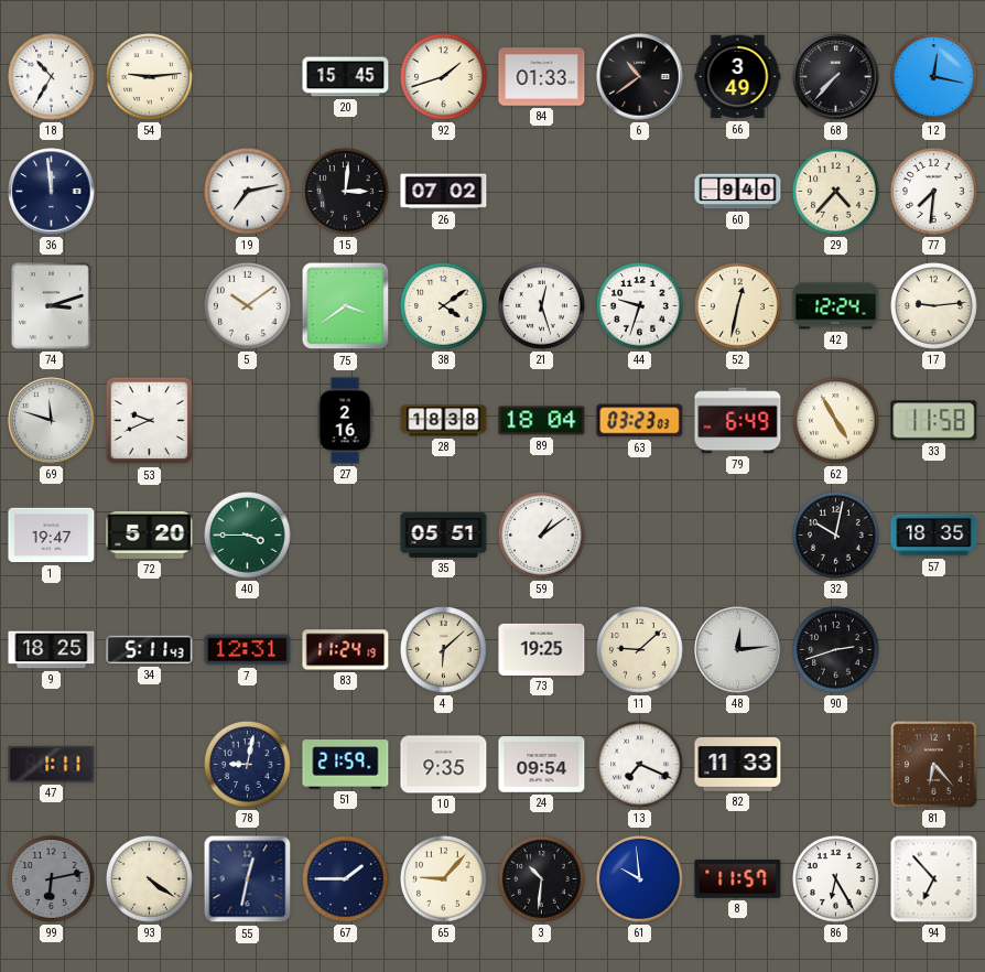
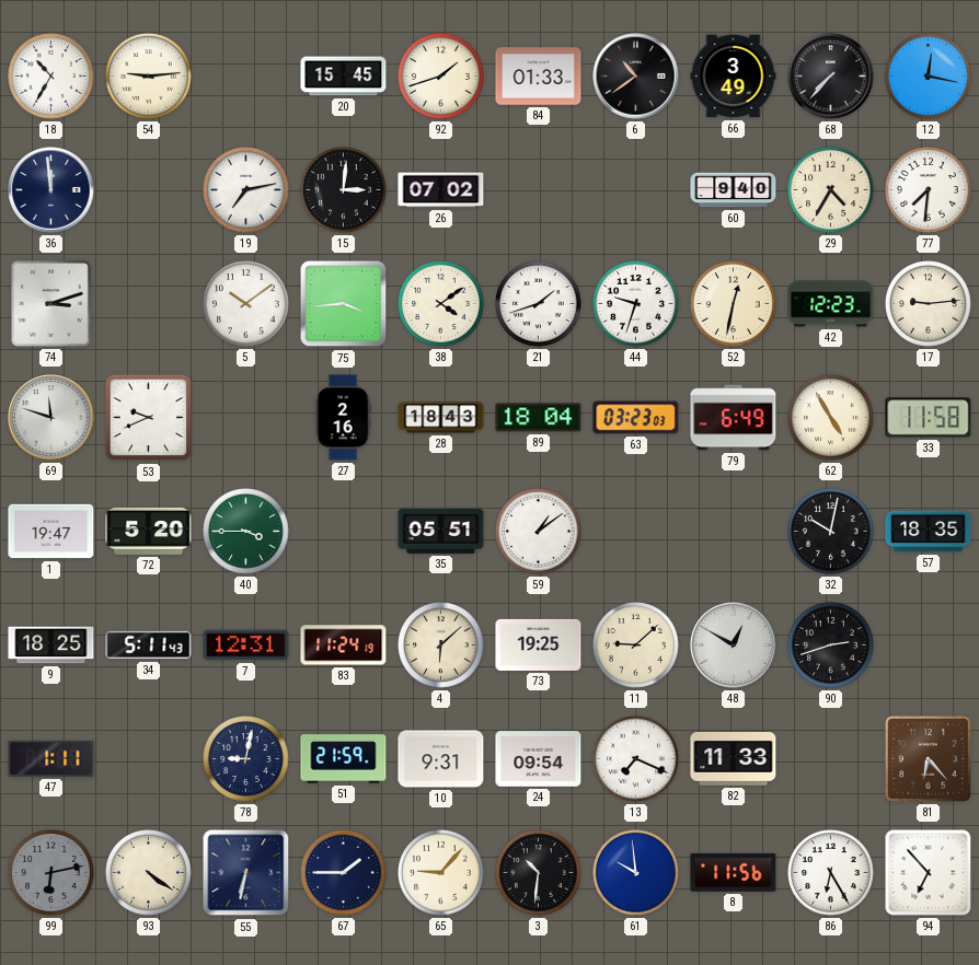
29: 4:37 -> 4:35
75: 3:39 -> 3:44
21: 12:27 -> 1:42
42: 12:24 -> 12:23
28: 18:38 -> 18:43
48: 12:14 -> 12:50
10: 9:35 -> 9:31
55: 12:32 -> 6:32
8: 11:57 -> 11:56
